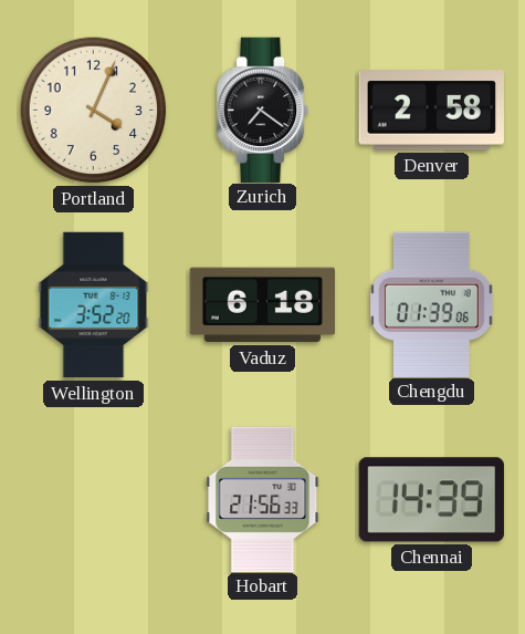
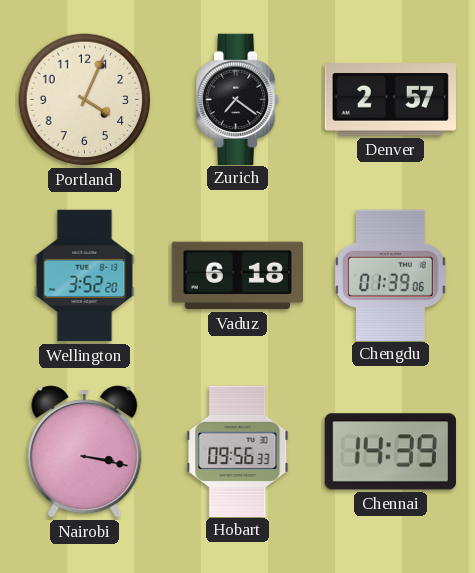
Denver: 2:58 -> 2:57
Nairobi: none -> 3:17
Hobart: 21:56 -> 09:56
